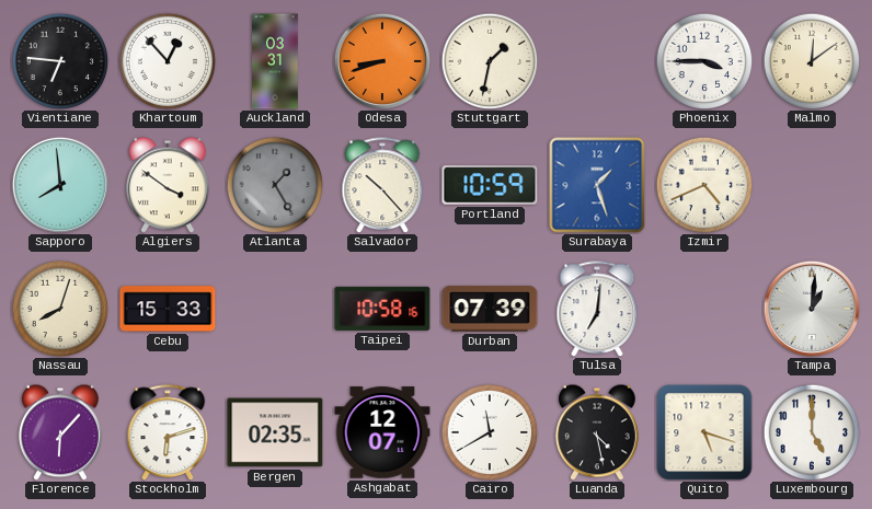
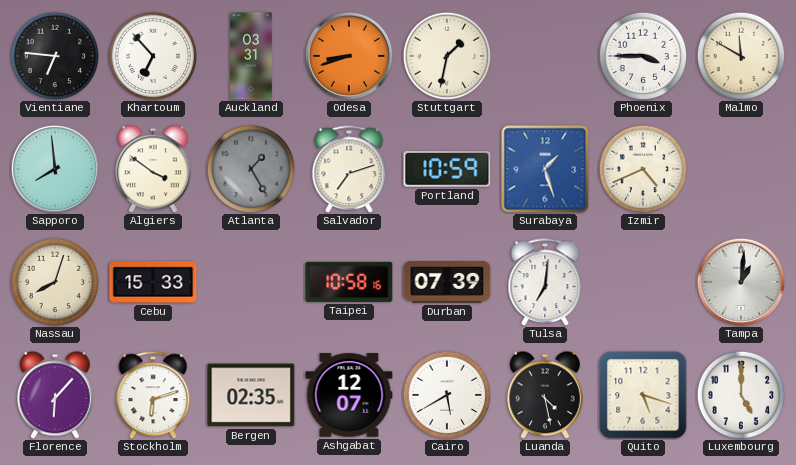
Khartoum: 12:53 -> 6:53
Malmo: 12:09 -> 11:50
Salvador: 10:23 -> 7:12
Cairo: 11:40 -> 5:40
